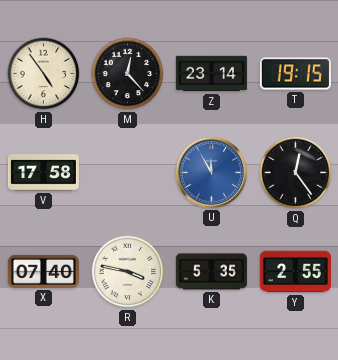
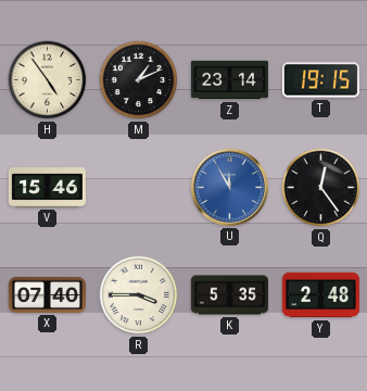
M: 12:23 -> 1:11
V: 17:58 -> 15:46
R: 3:47 -> 3:45
Y: 2:55 -> 2:48
